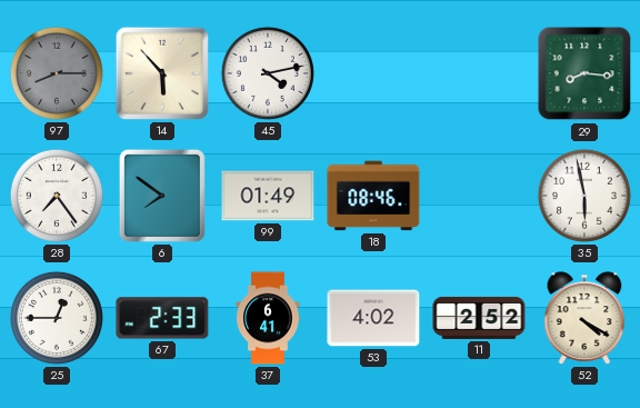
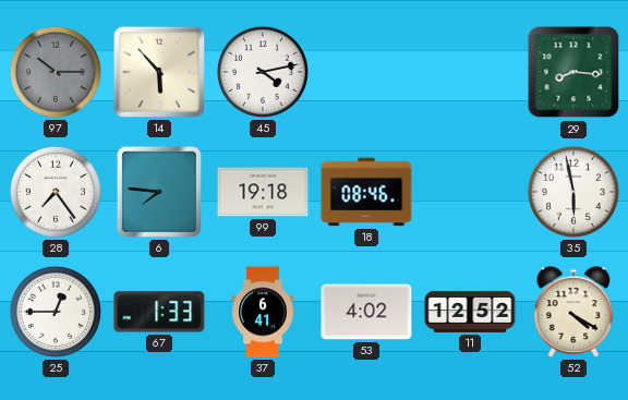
97: 8:15 -> 10:15
6: 7:51 -> 7:46
99: 01:49 -> 19:18
67: 2:33 -> 1:33
11: 2:52 -> 12:52
